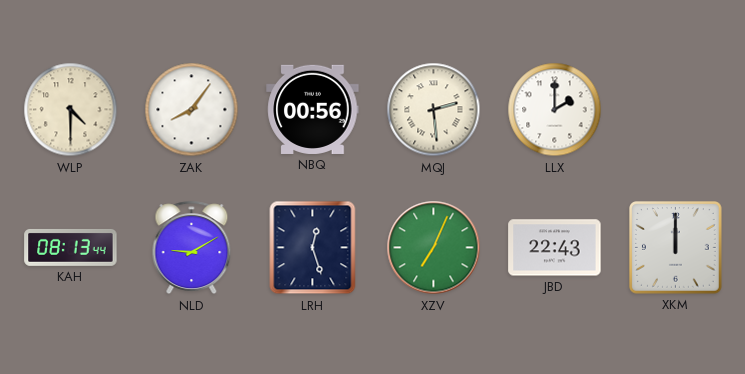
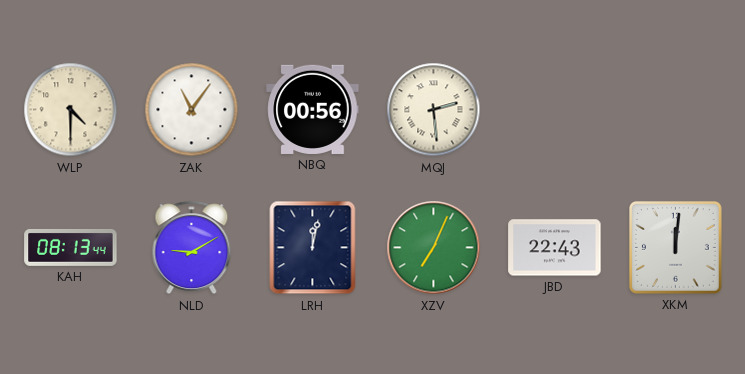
ZAK: 8:06 -> 11:06
LLX: 2:00 -> none
LRH: 12:27 -> 12:02
XKM: 12:00 -> 12:01
